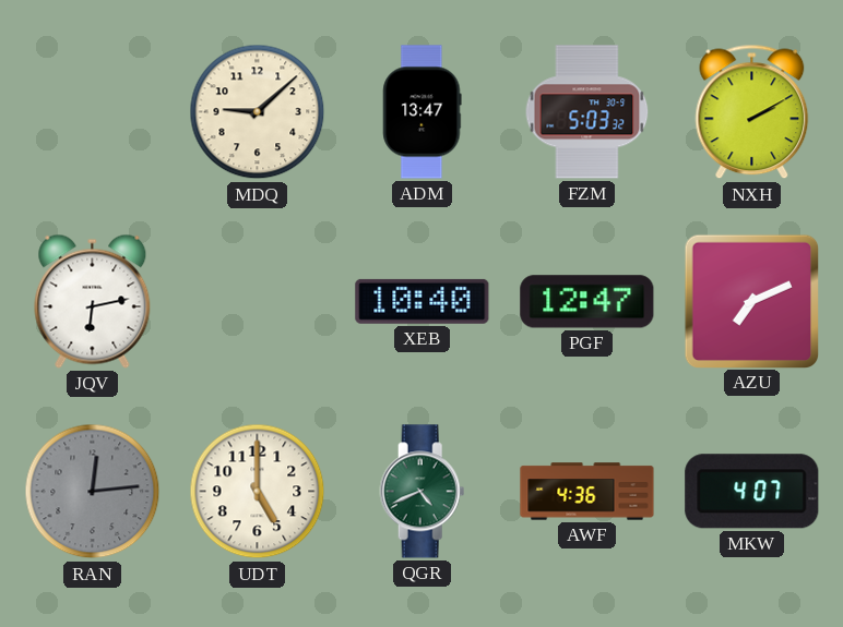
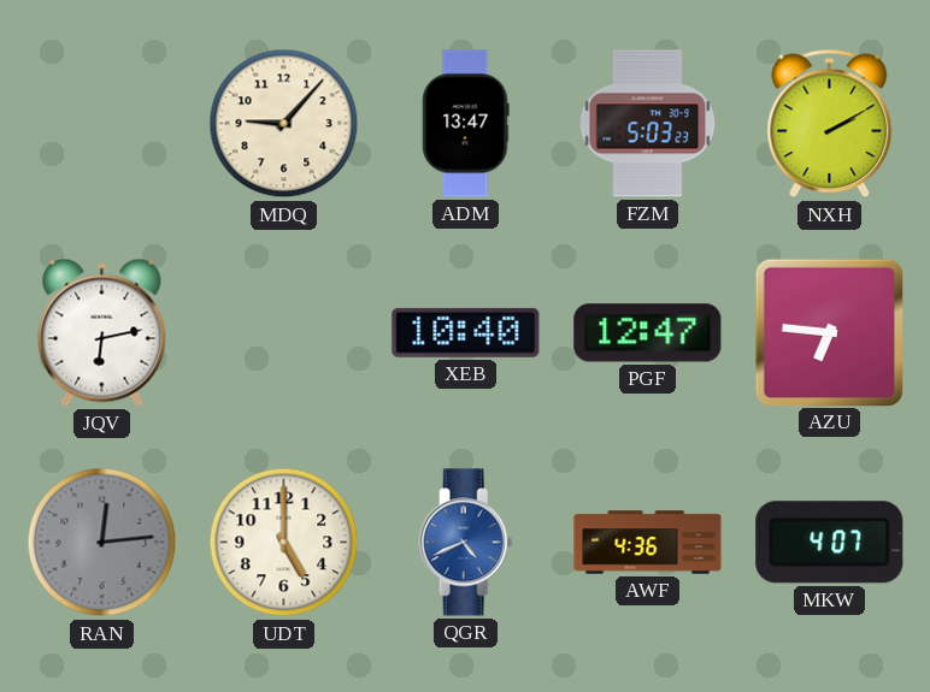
MDQ: 9:08 -> 9:07
FZM: 5:03:32 -> 5:03:23
AZU: 7:11 -> 6:46
QGR dial: green -> blue
